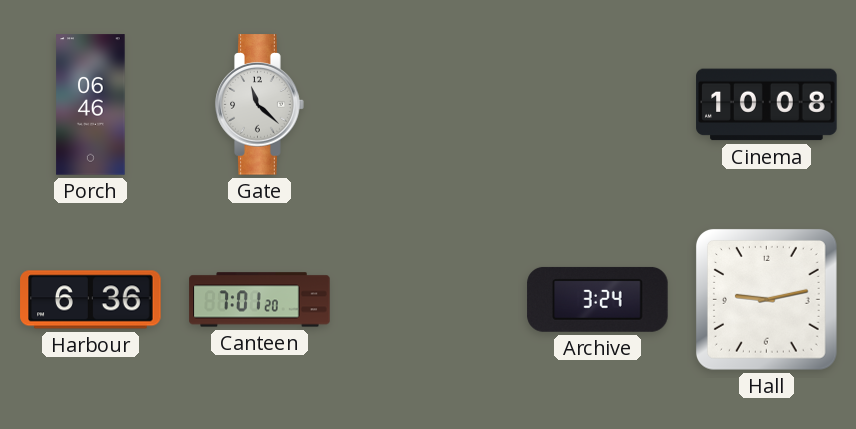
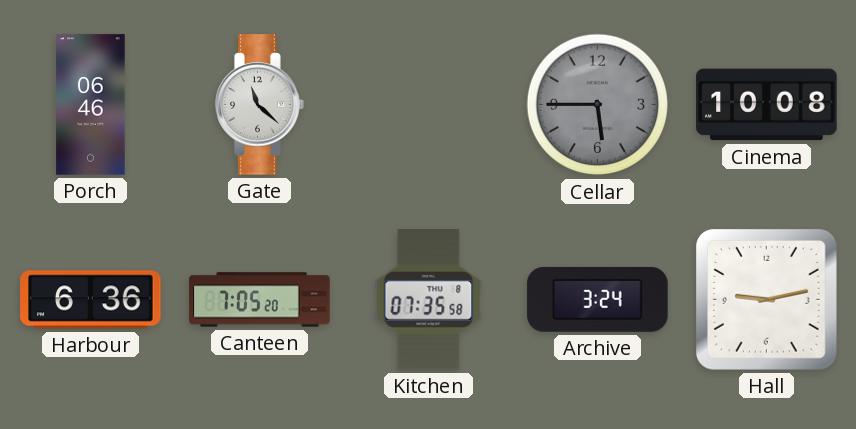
Cellar: none -> 5:45
Canteen: 7:01 -> 7:05
Kitchen: none -> 07:35
